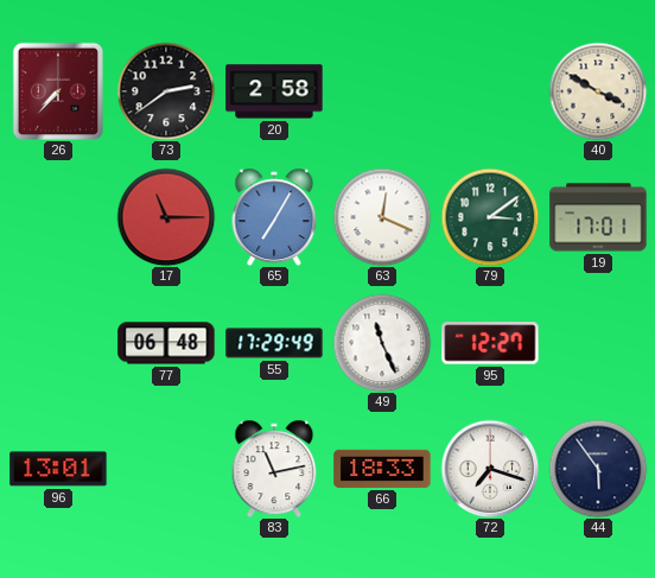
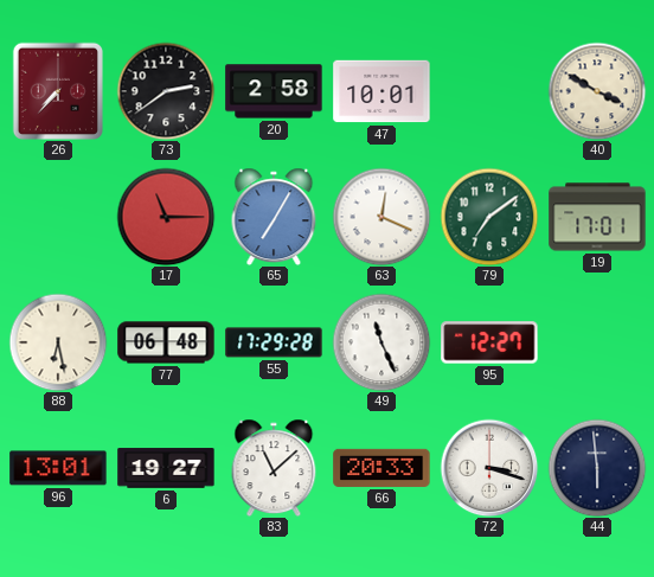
47: none -> 10:01
79: 3:09 -> 7:09
88: none -> 6:28
55: 17:29:49 -> 17:29:28
6: none -> 19:27
83: 11:13 -> 11:08
66: 18:33 -> 20:33
72: 7:18 -> 3:18
44: 5:54 -> 5:59
